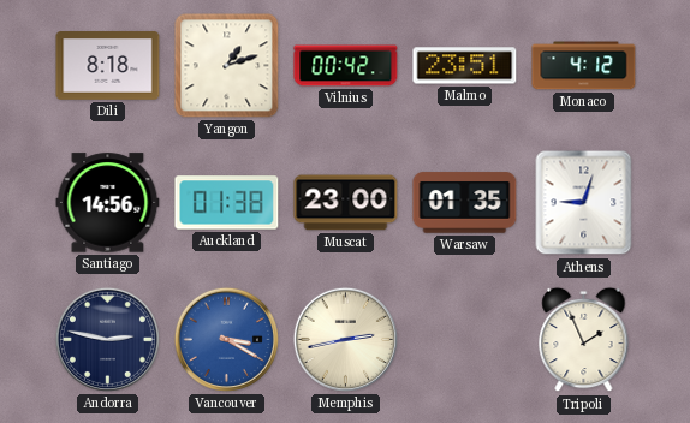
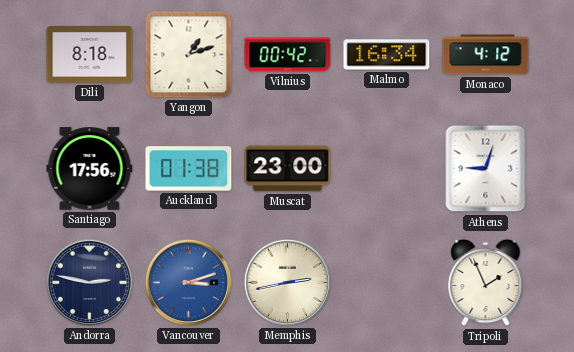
Malmo: 23:51 -> 16:34
Santiago: 14:56 -> 17:56
Warsaw: 01:35 -> none
Vancouver: 3:20 -> 3:12
